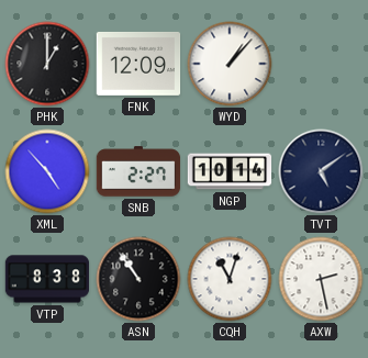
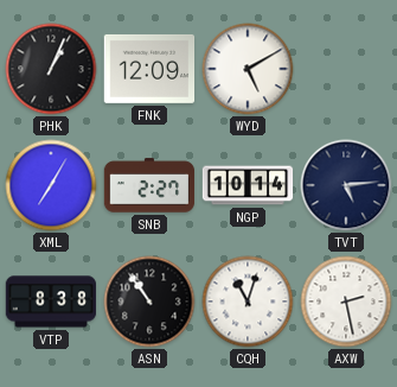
PHK: 1:00 -> 1:04
WYD: 1:07 -> 5:10
XML: 4:53 -> 7:05
TVT: 5:09 -> 5:14
